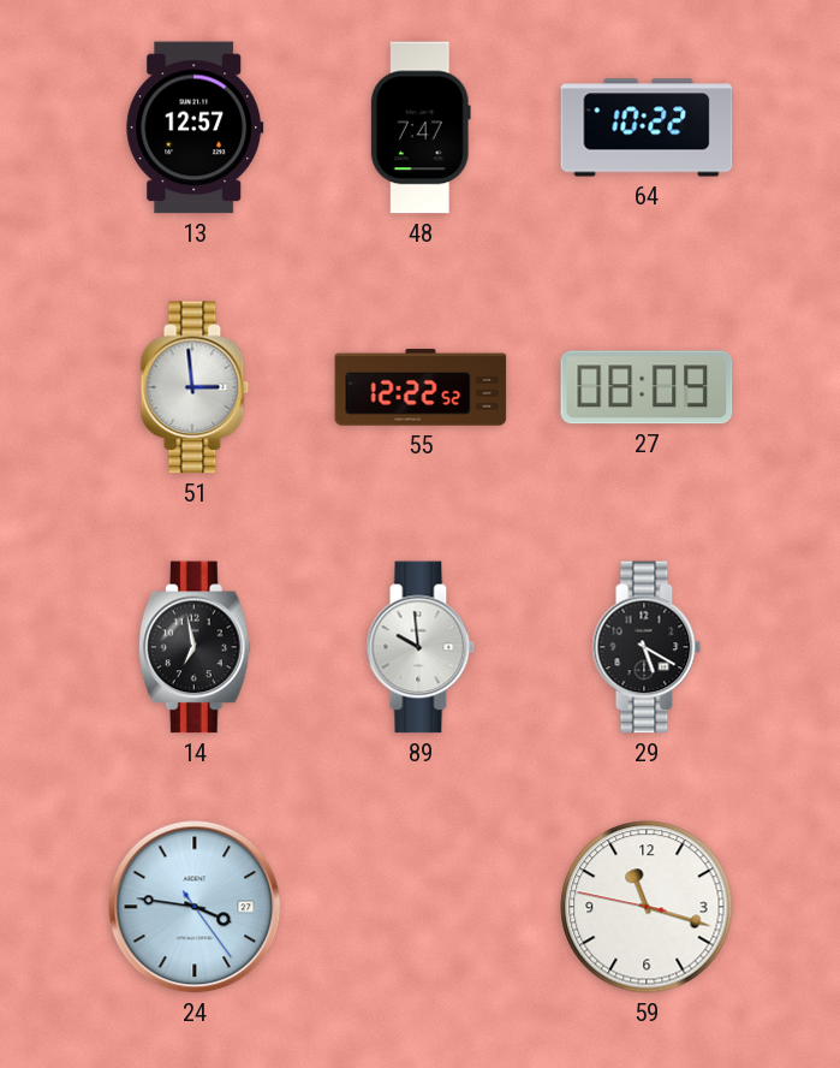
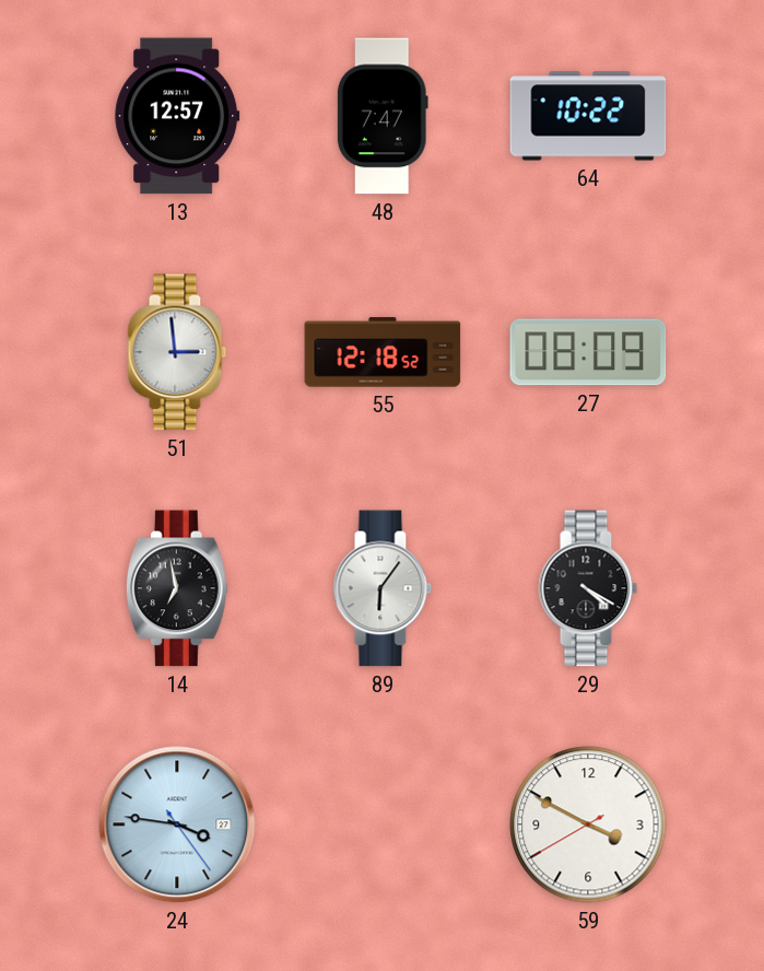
55: 12:22 -> 12:18
89: 9:59 -> 6:06
29: 5:20 -> 4:20
59: 11:17 -> 3:49
